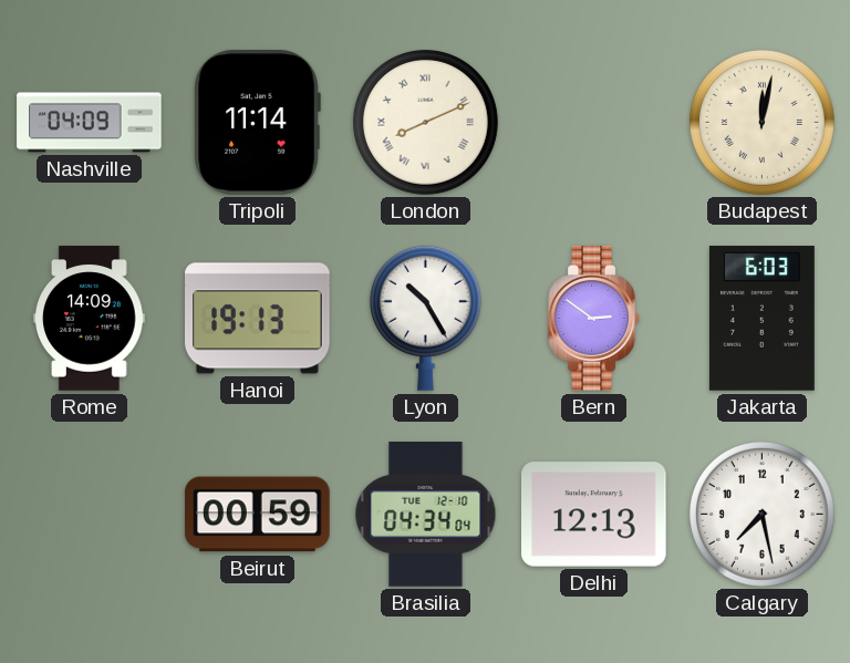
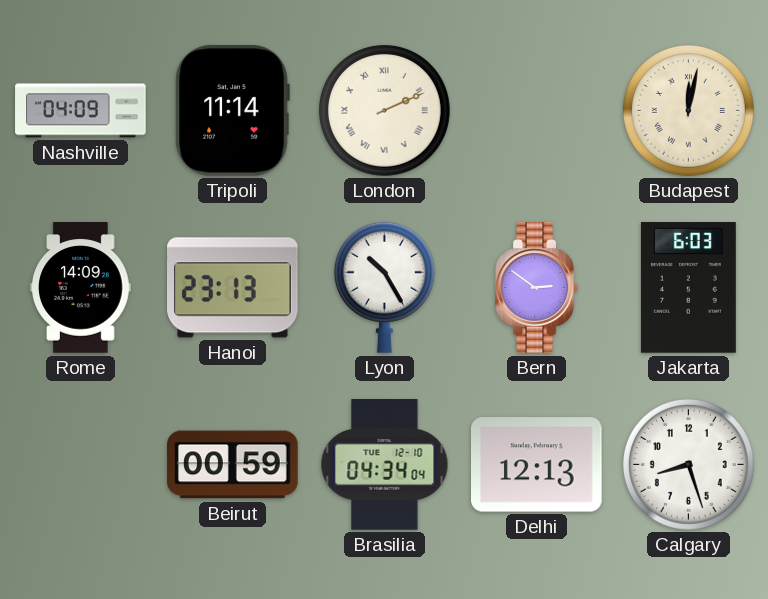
London: 8:11 -> 2:11
Hanoi: 19:13 -> 23:13
Calgary: 7:28 -> 8:27
